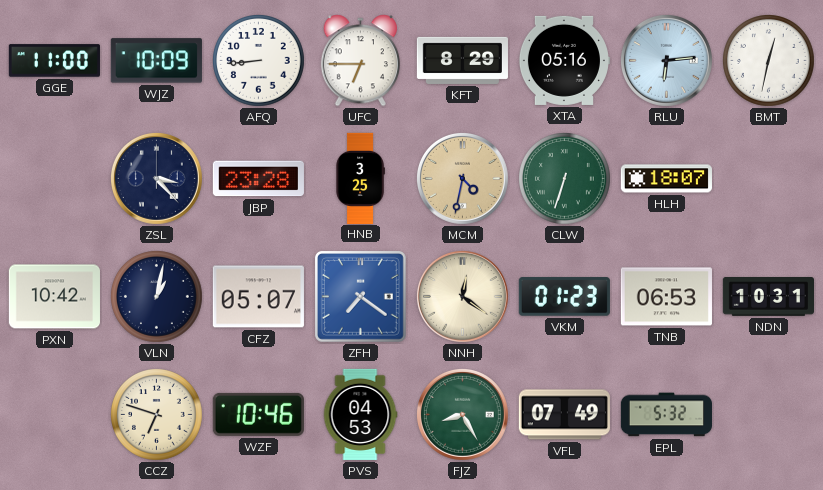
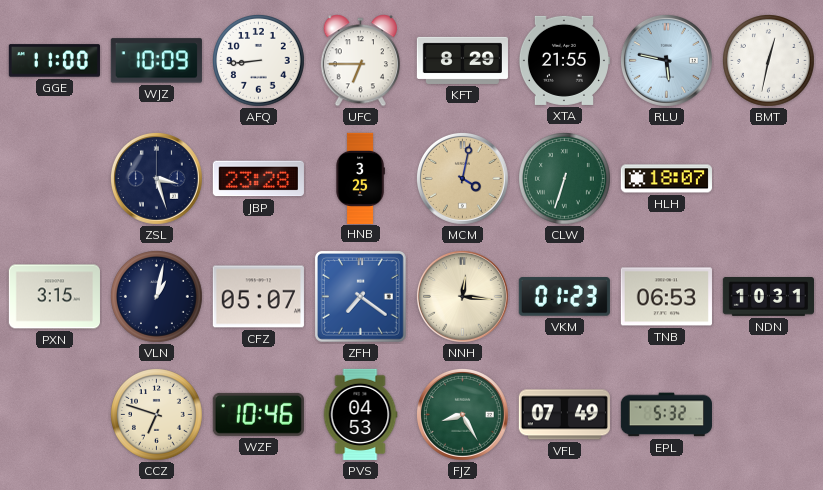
XTA: 05:16 -> 21:55
RLU: 6:14 -> 5:47
ZSL: 3:23 -> 3:27
MCM: 4:32 -> 4:02
PXN: 10:42 -> 3:15
NNH: 12:21 -> 12:16
